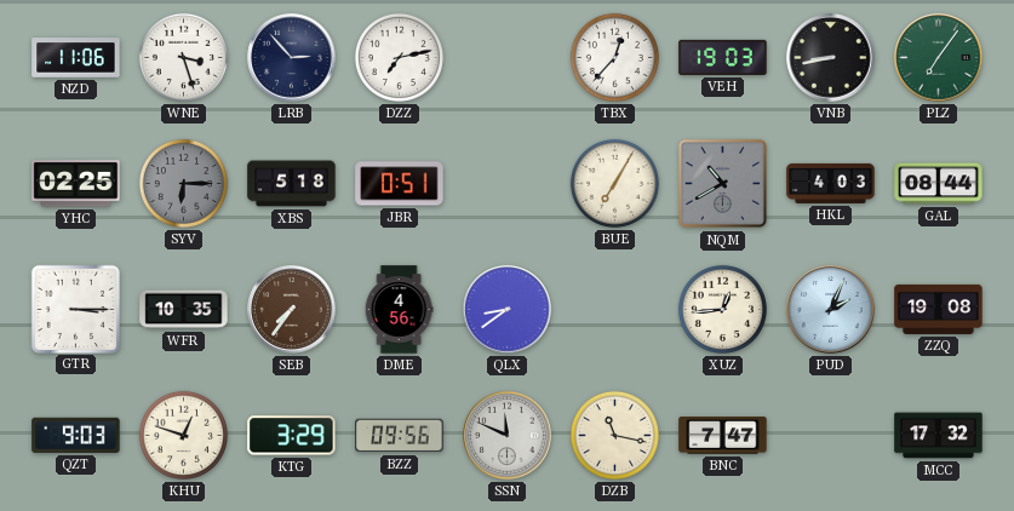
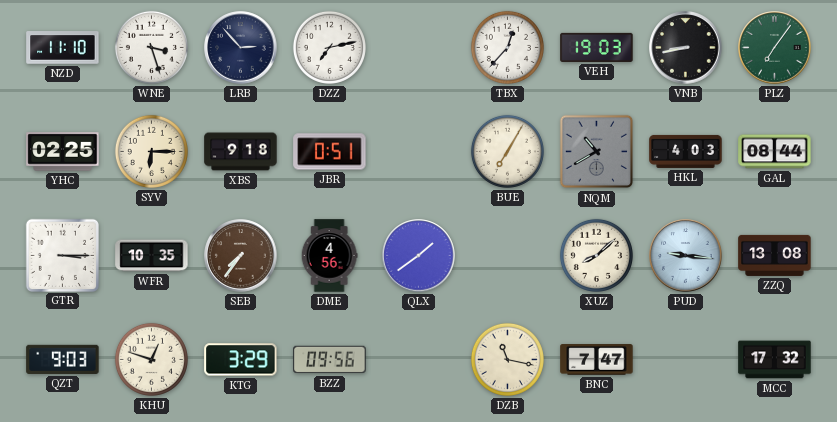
NZD: 11:06 -> 11:10
SYV dial: grey -> cream
XBS: 5:18 -> 9:18
QLX: 8:39 -> 1:39
XUZ: 12:44 -> 8:08
PUD: 2:04 -> 9:16
ZZQ: 19:08 -> 13:08
SSN: 11:49 -> none
